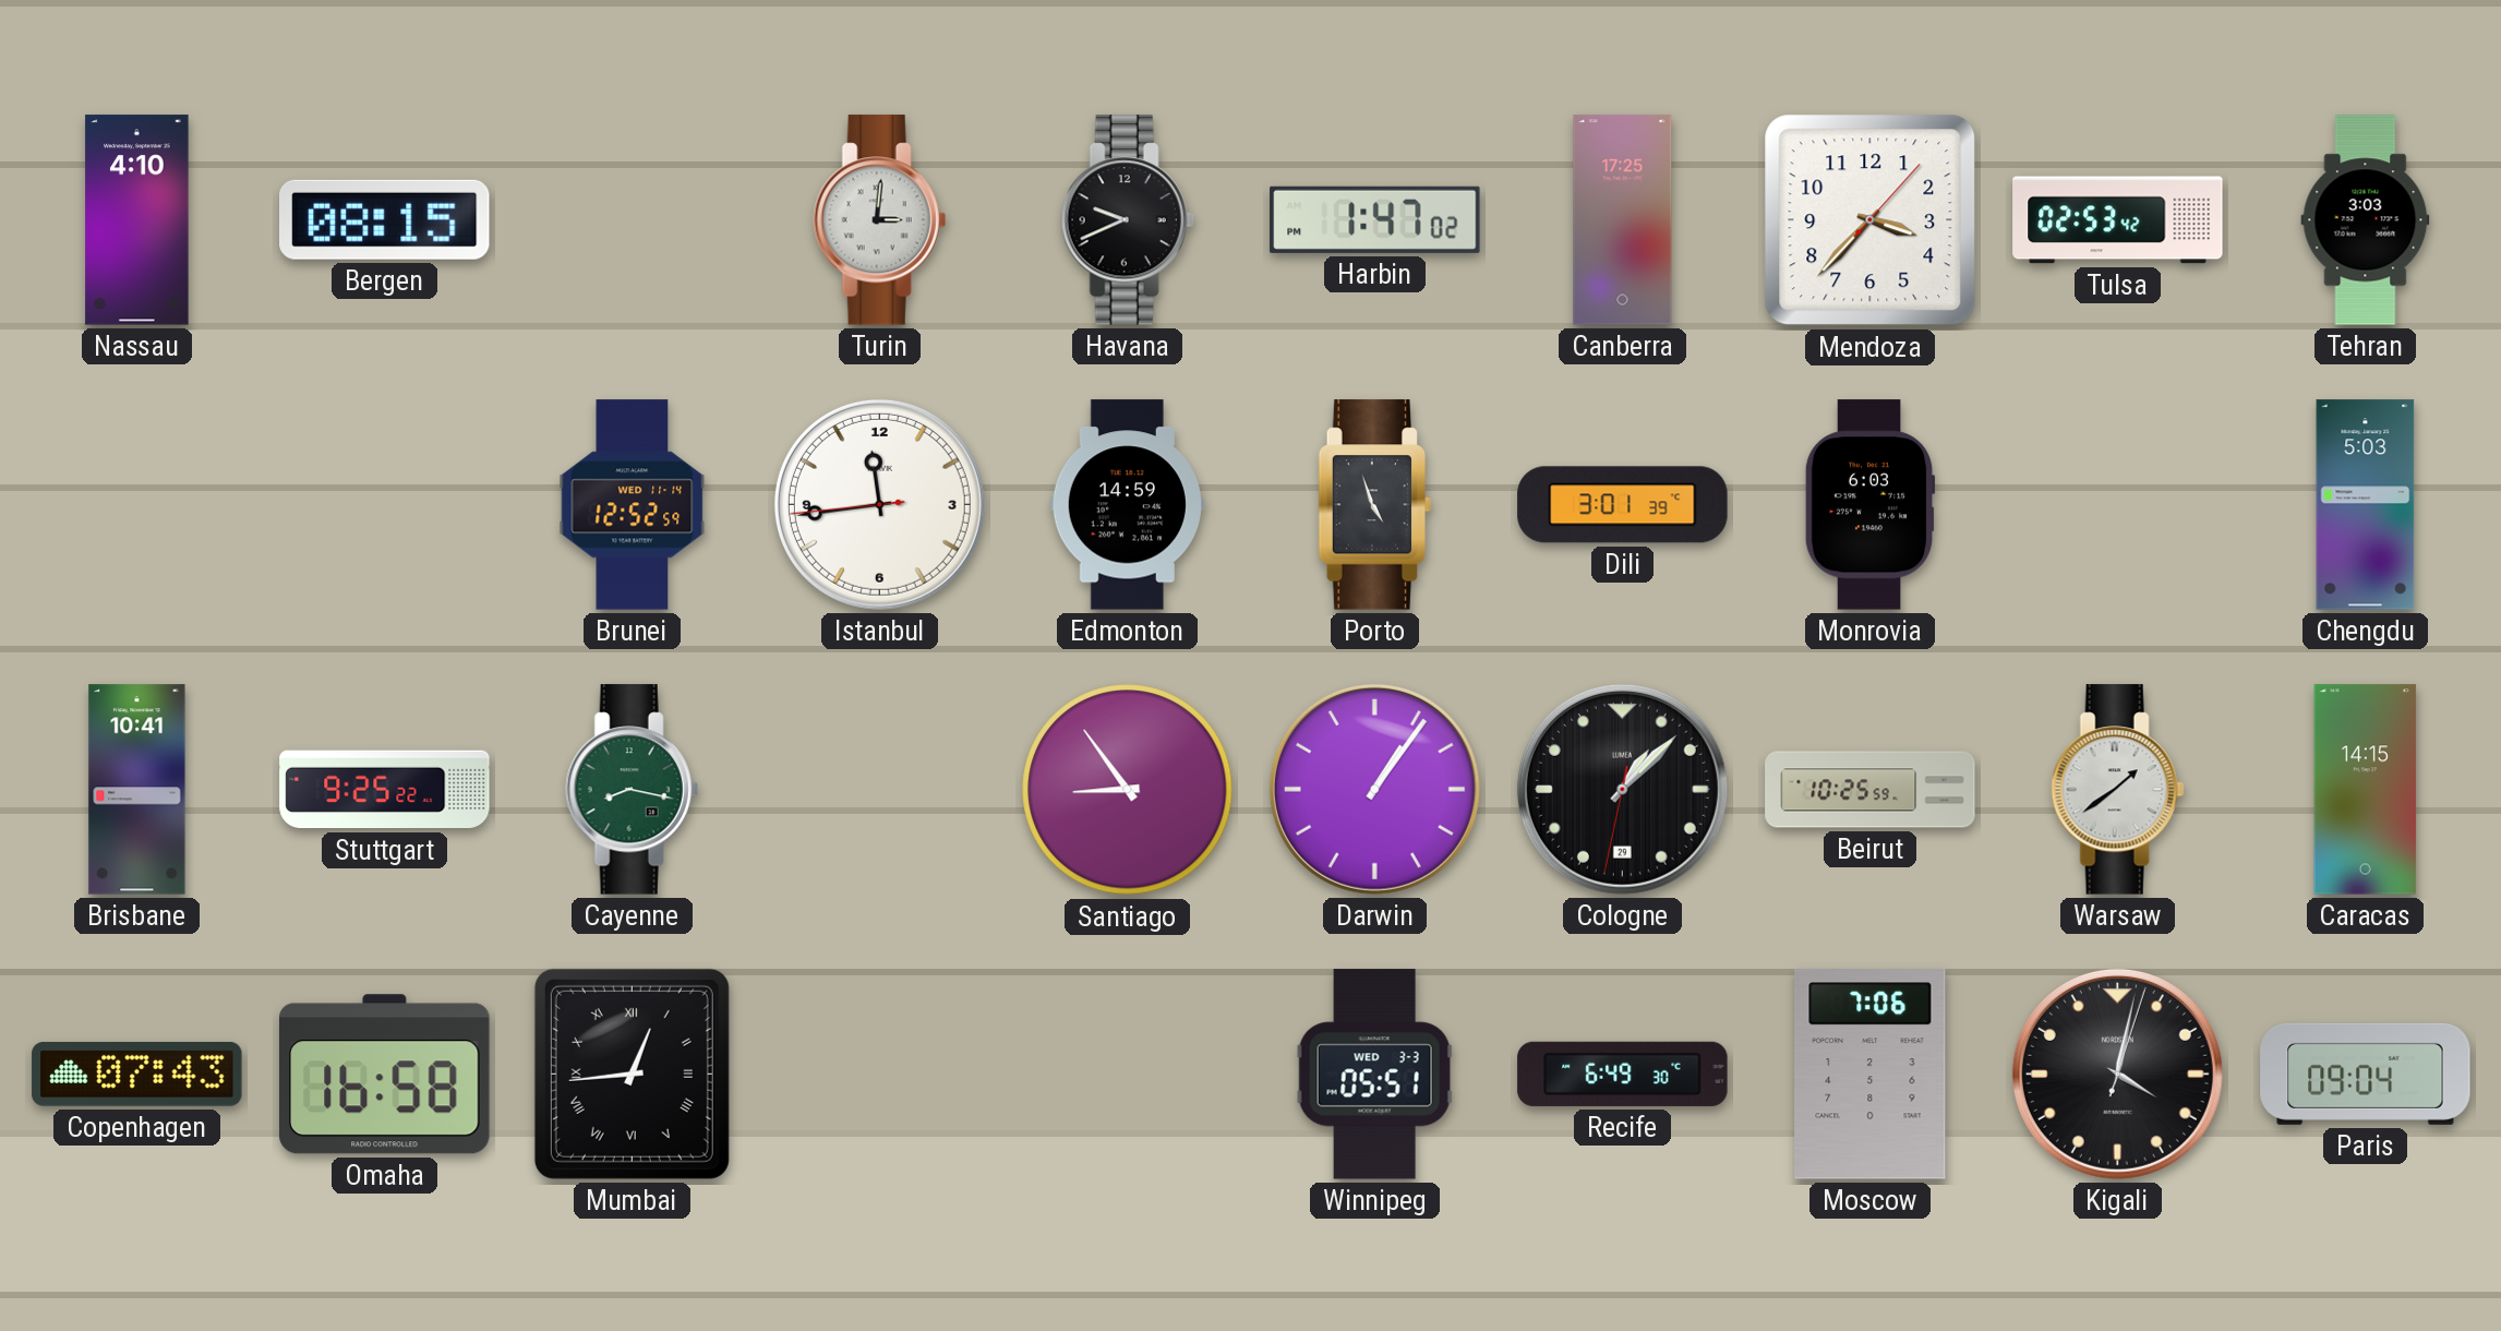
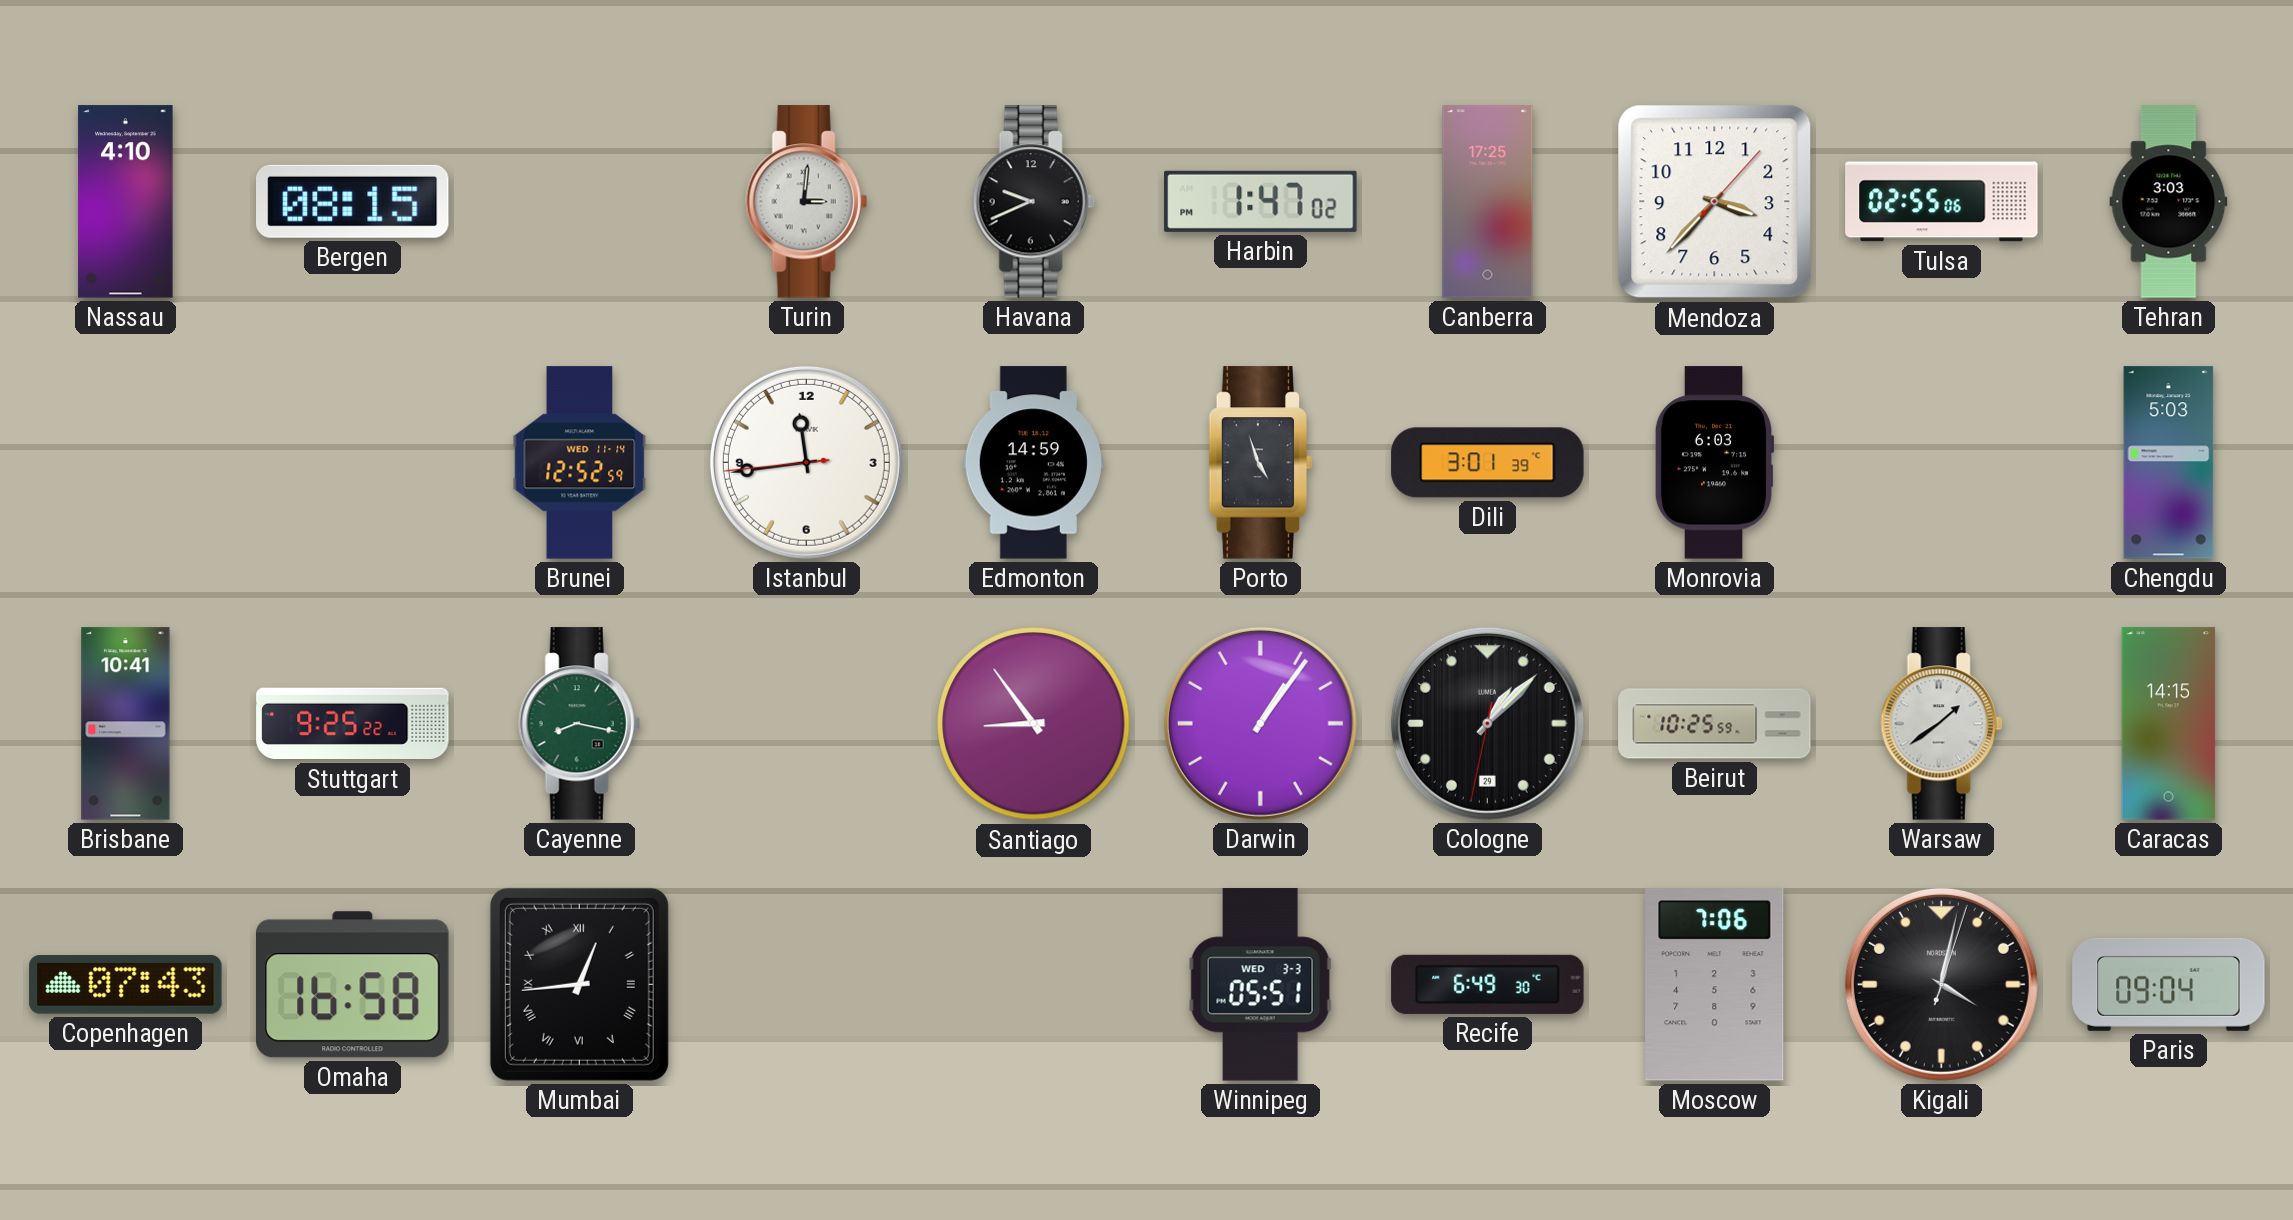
Tulsa: 02:53 -> 02:55
